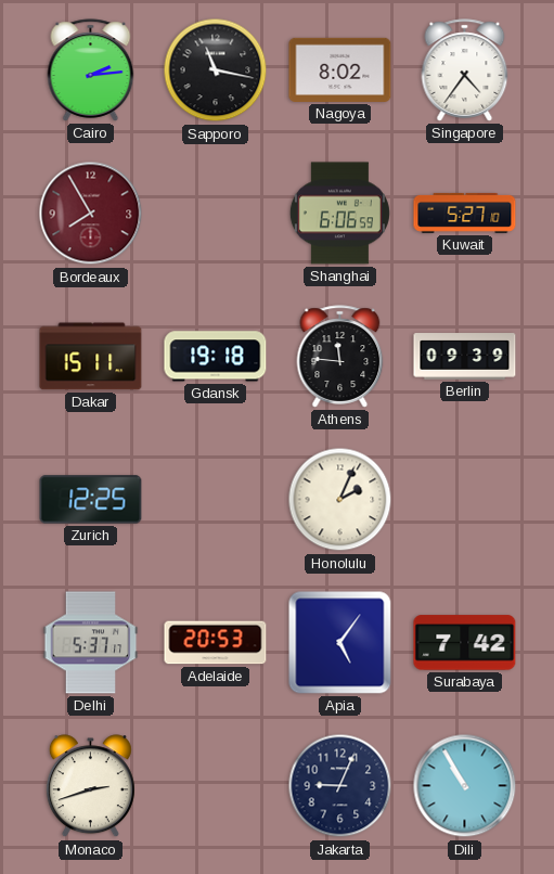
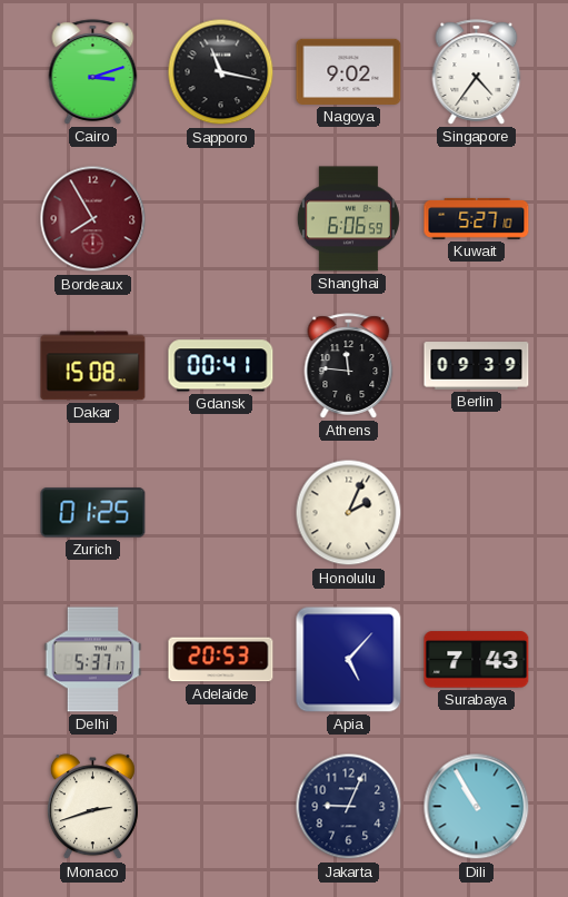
Cairo: 2:14 -> 3:12
Nagoya: 8:02 -> 9:02
Dakar: 15:11 -> 15:08
Gdansk: 19:18 -> 00:41
Zurich: 12:25 -> 01:25
Apia: 5:06 -> 5:07
Surabaya: 7:42 -> 7:43
